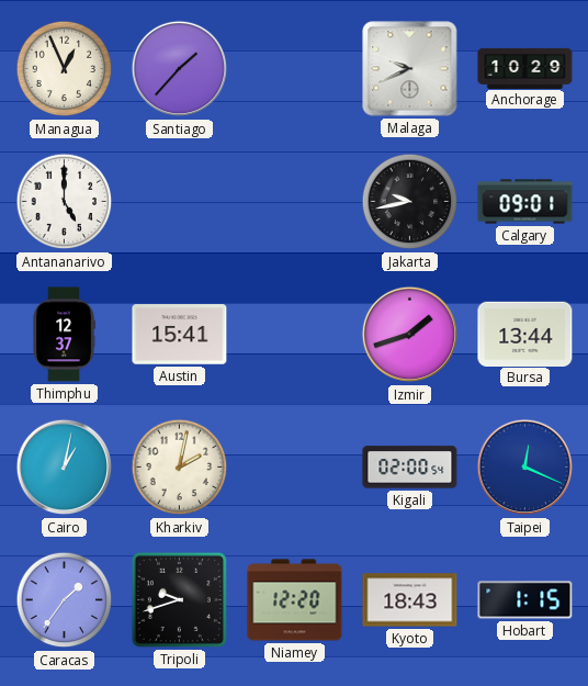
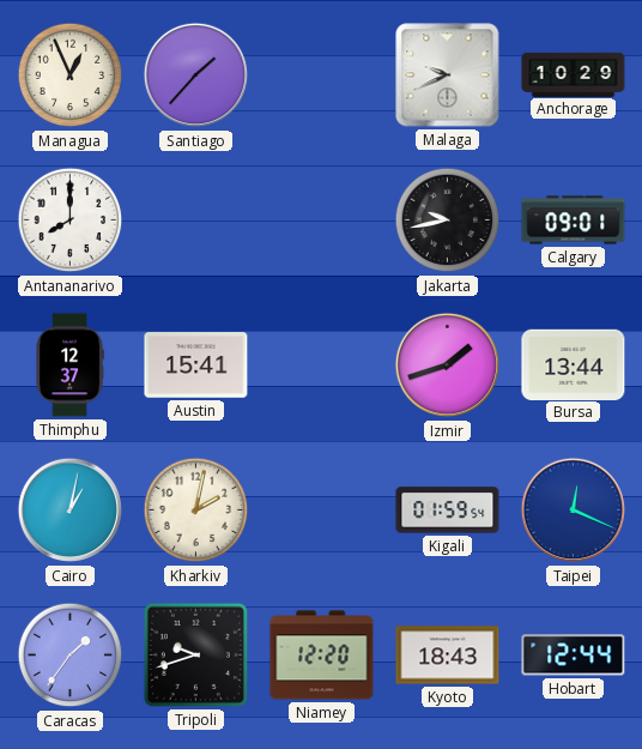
Antananarivo: 5:00 -> 8:00
Kigali: 02:00 -> 01:59
Hobart: 1:15 -> 12:44
